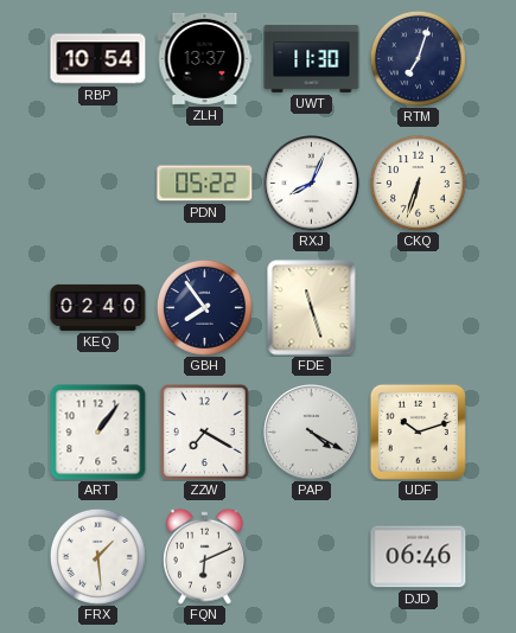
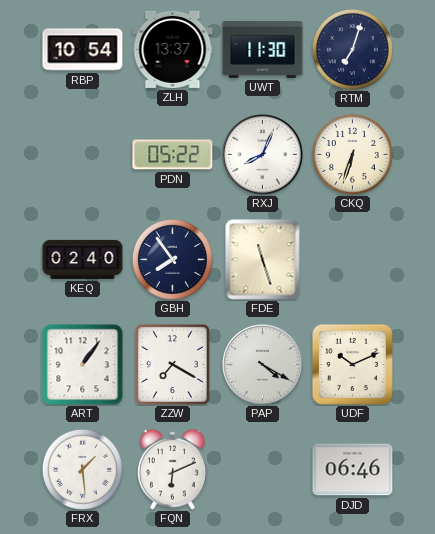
UDF: 10:12 -> 10:11
